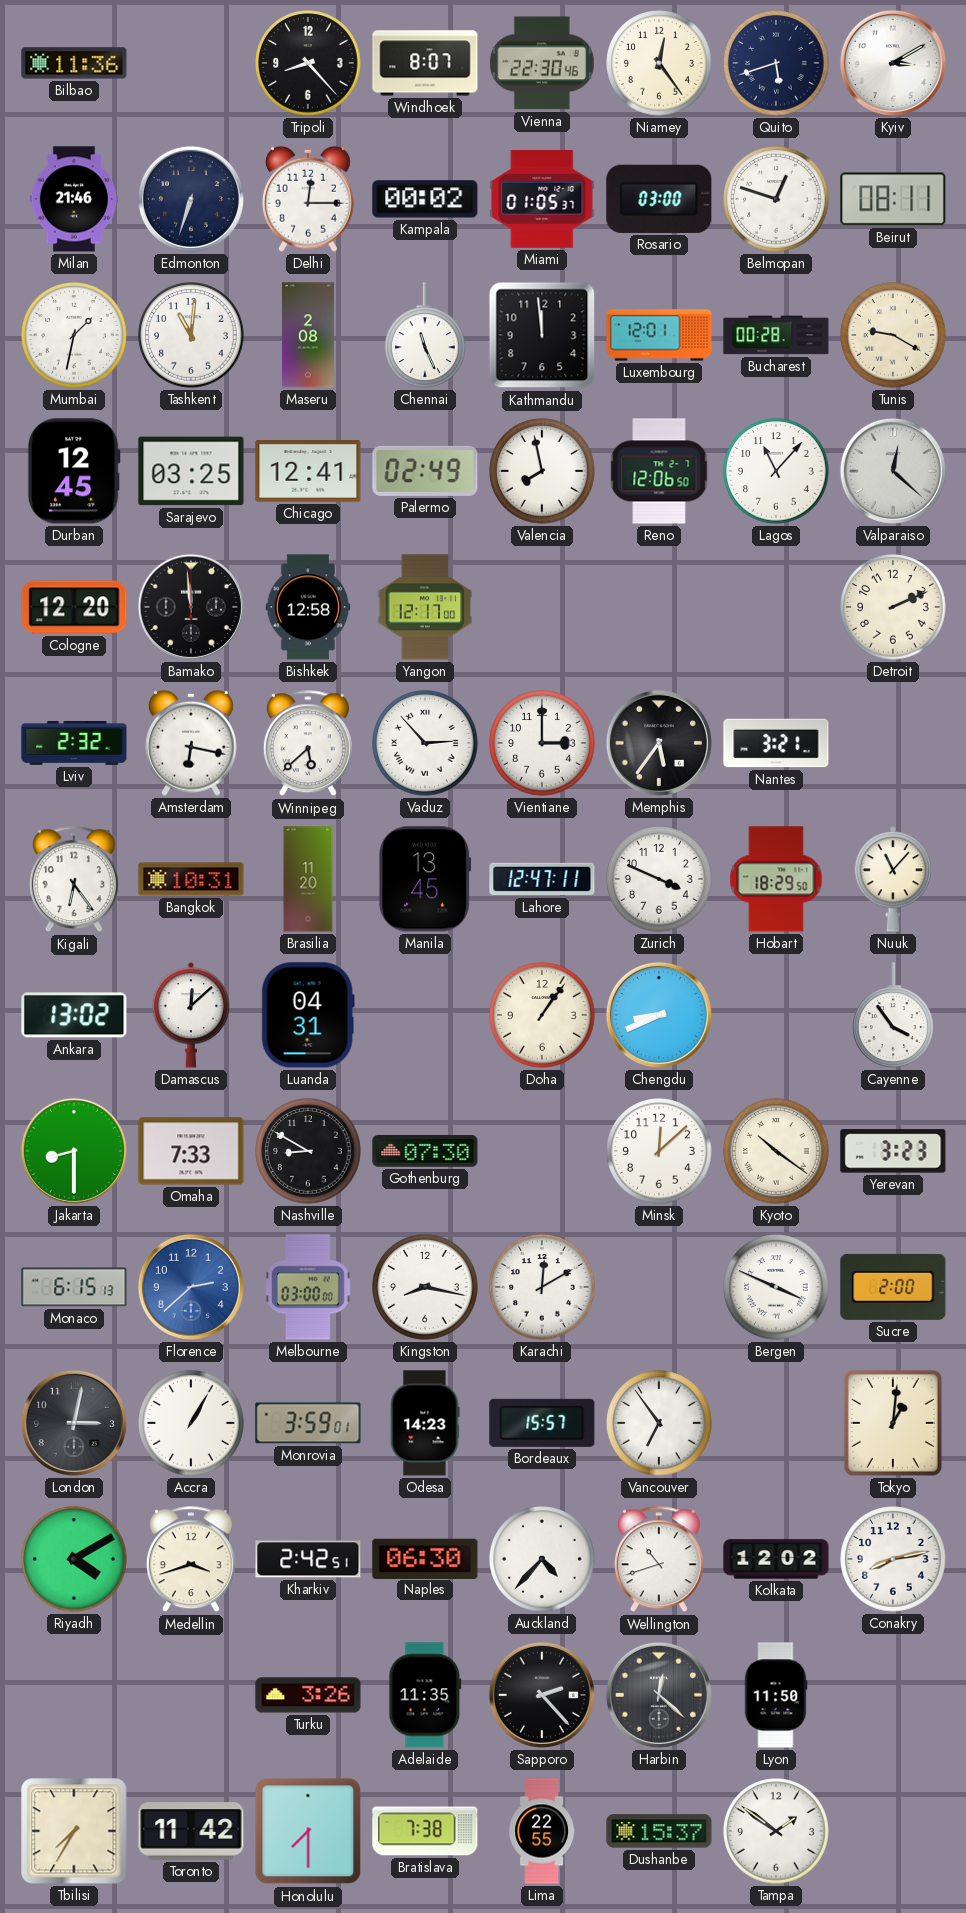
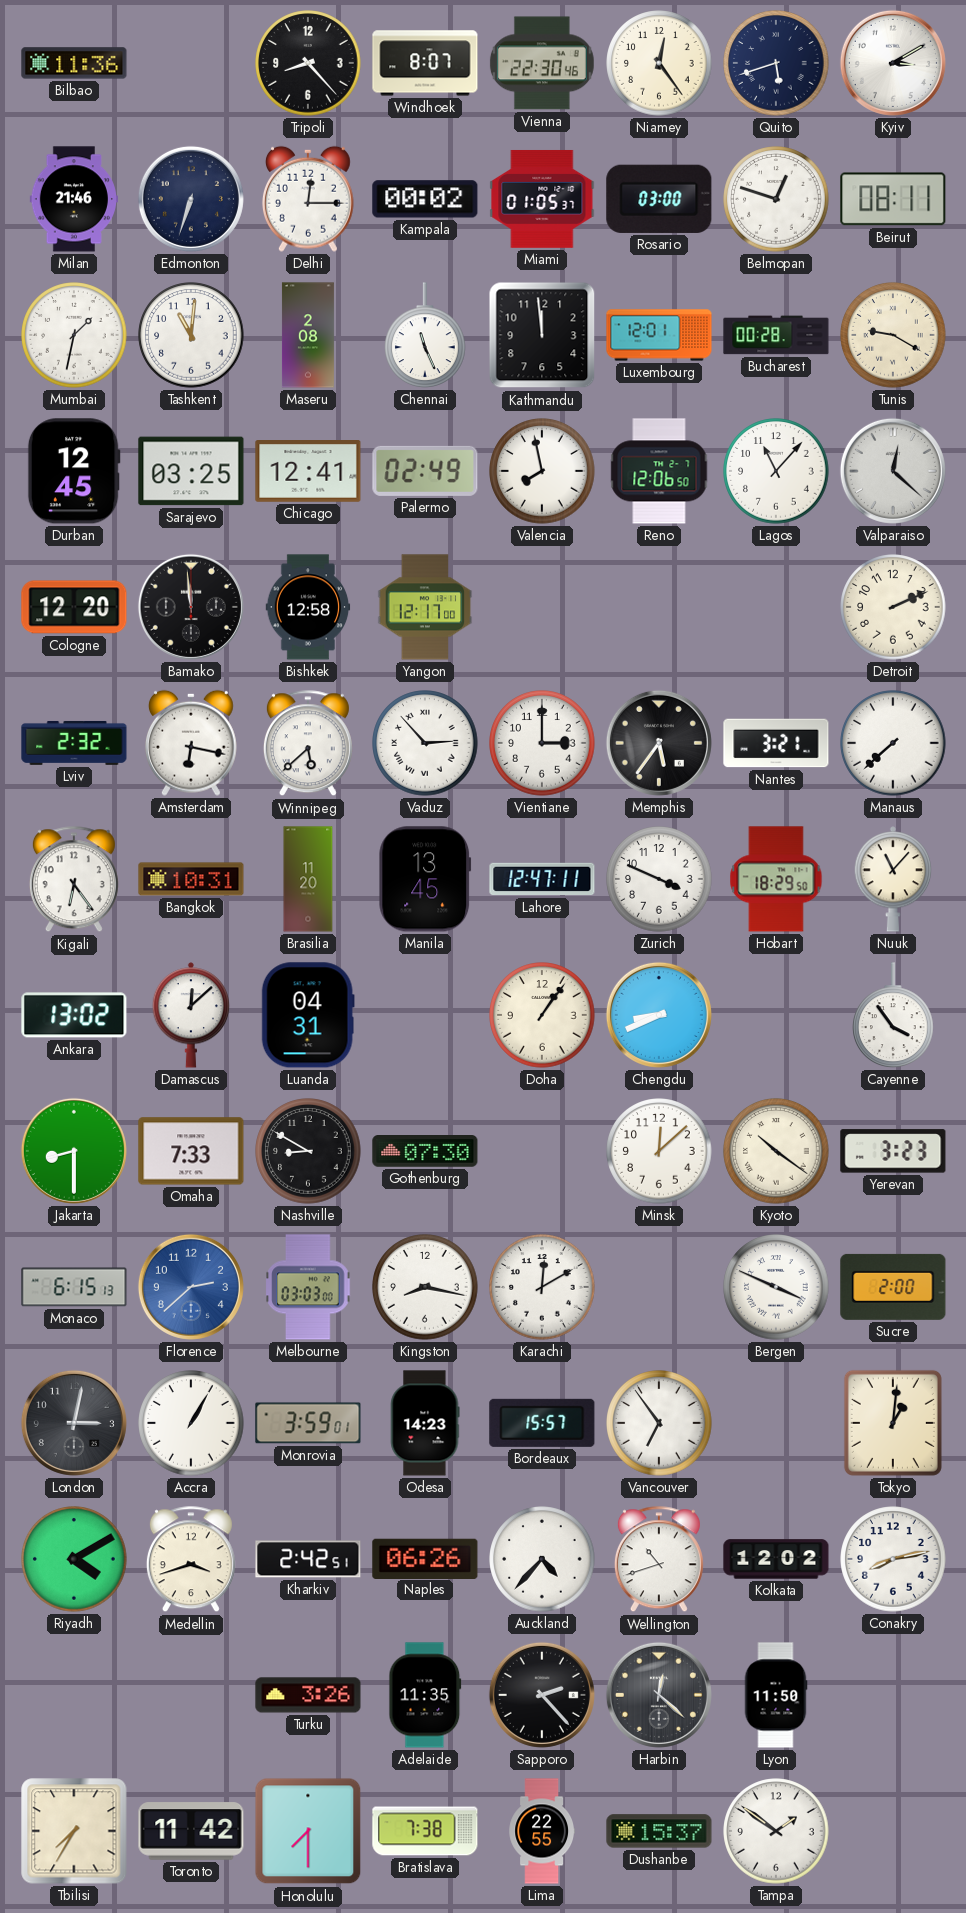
Manaus: none -> 7:38
Melbourne: 03:00 -> 03:03
Naples: 06:30 -> 06:26
